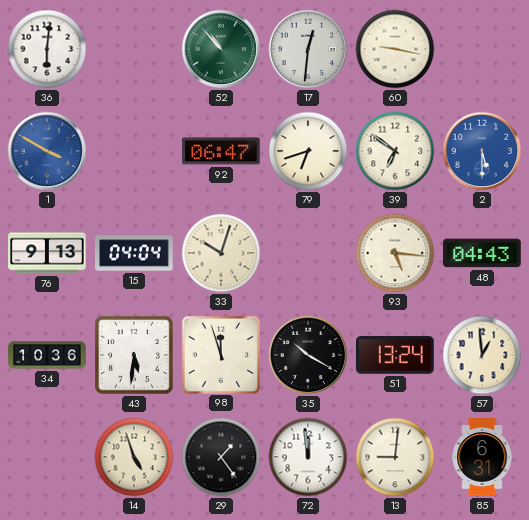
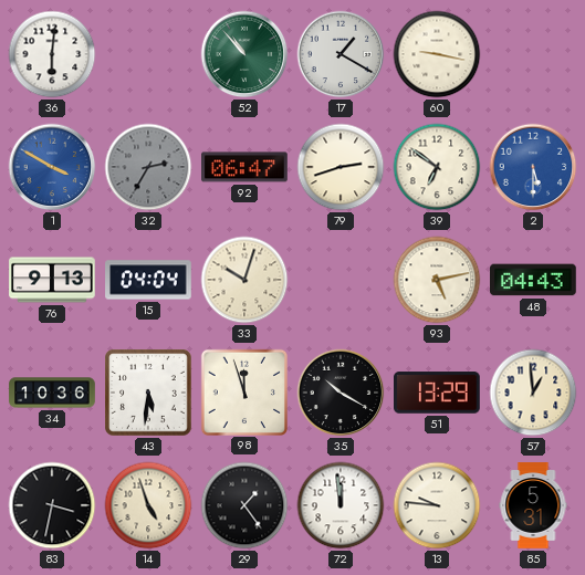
17: 12:31 -> 1:20
32: none -> 2:35
79: 6:42 -> 2:42
93: 5:16 -> 5:13
51: 13:24 -> 13:29
83: none -> 3:32
13: 9:01 -> 9:46
85: 6:31 -> 5:31
